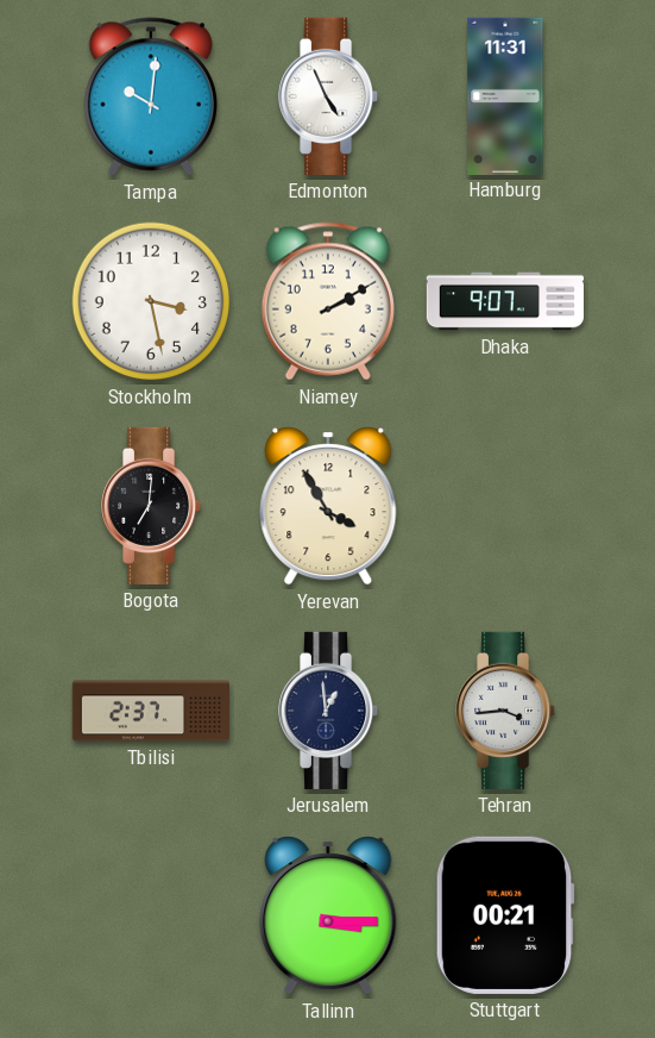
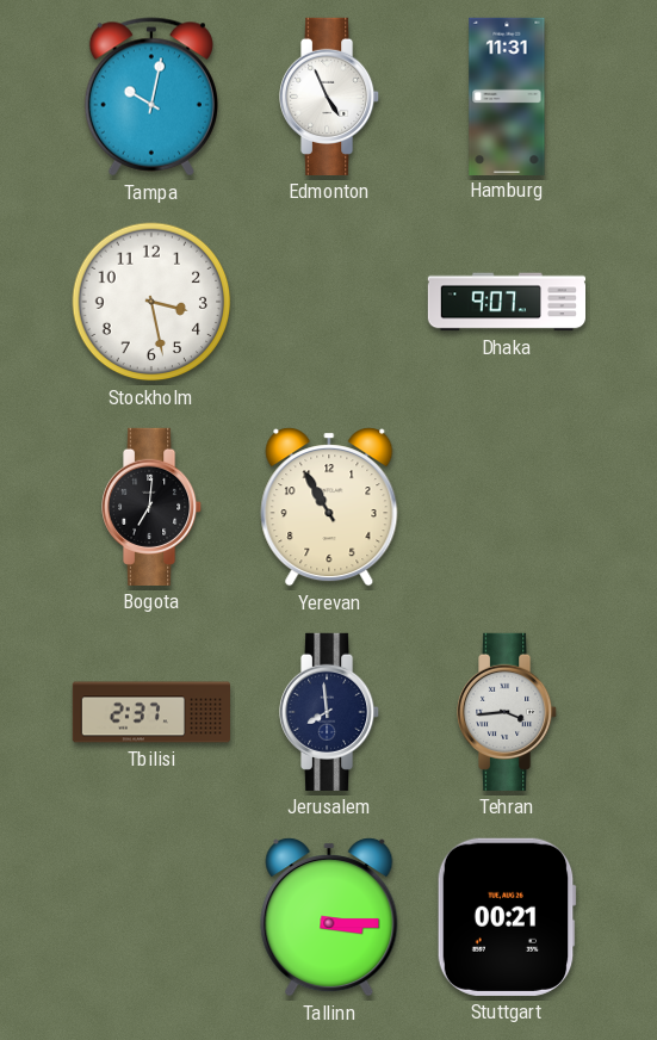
Tampa: 10:01 -> 10:02
Niamey: 2:10 -> none
Yerevan: 3:55 -> 10:55
Jerusalem: 12:59 -> 7:59
